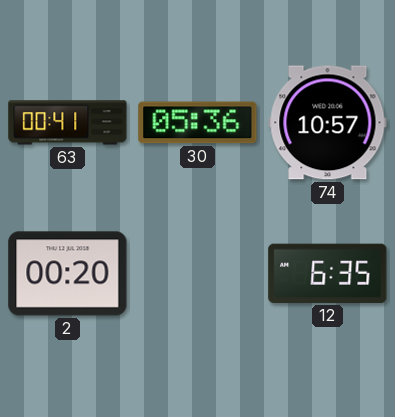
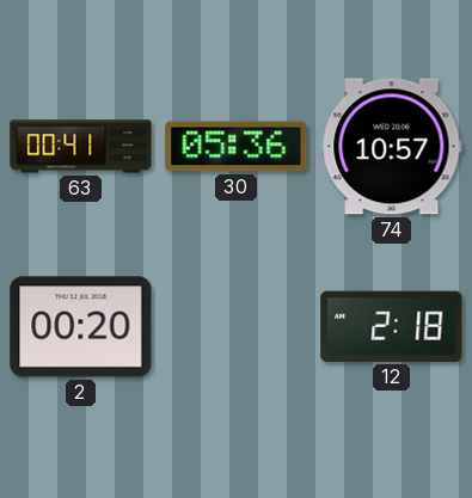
12: 6:35 -> 2:18
